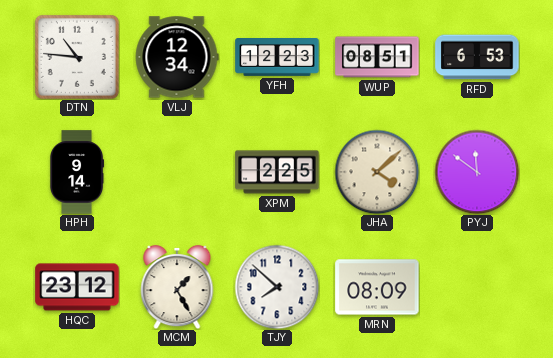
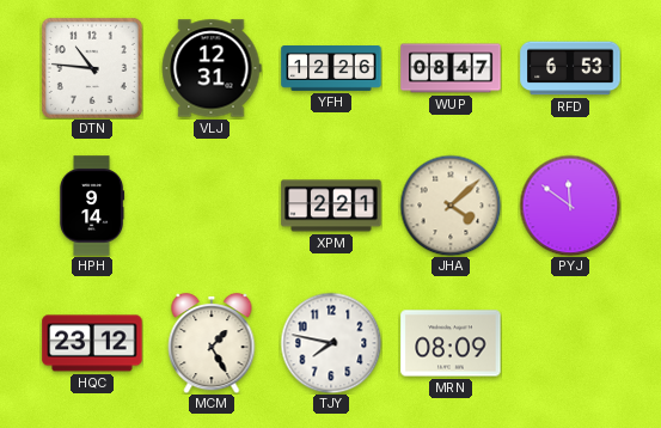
VLJ: 12:34 -> 12:31
YFH: 12:23 -> 12:26
WUP: 08:51 -> 08:47
XPM: 2:25 -> 2:21
TJY: 7:52 -> 7:47
